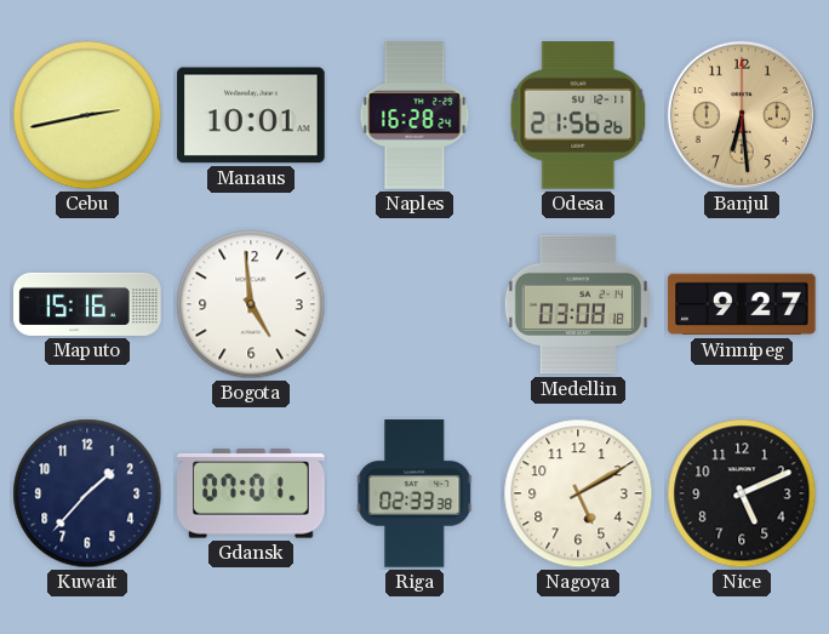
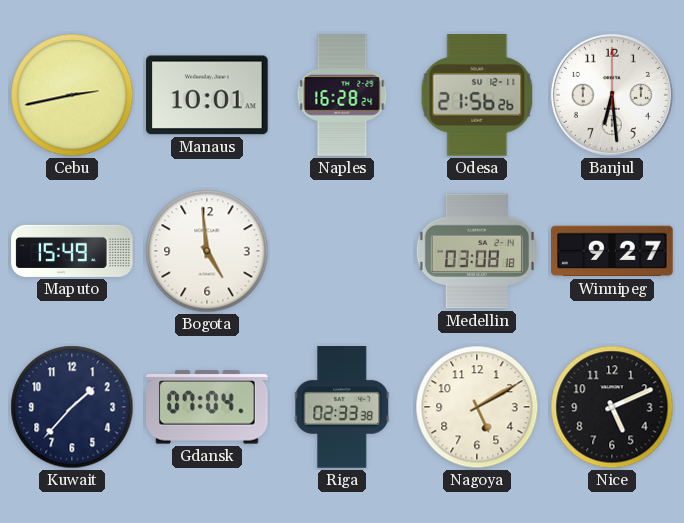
Banjul dial: champagne -> white
Maputo: 15:16 -> 15:49
Gdansk: 07:01 -> 07:04
